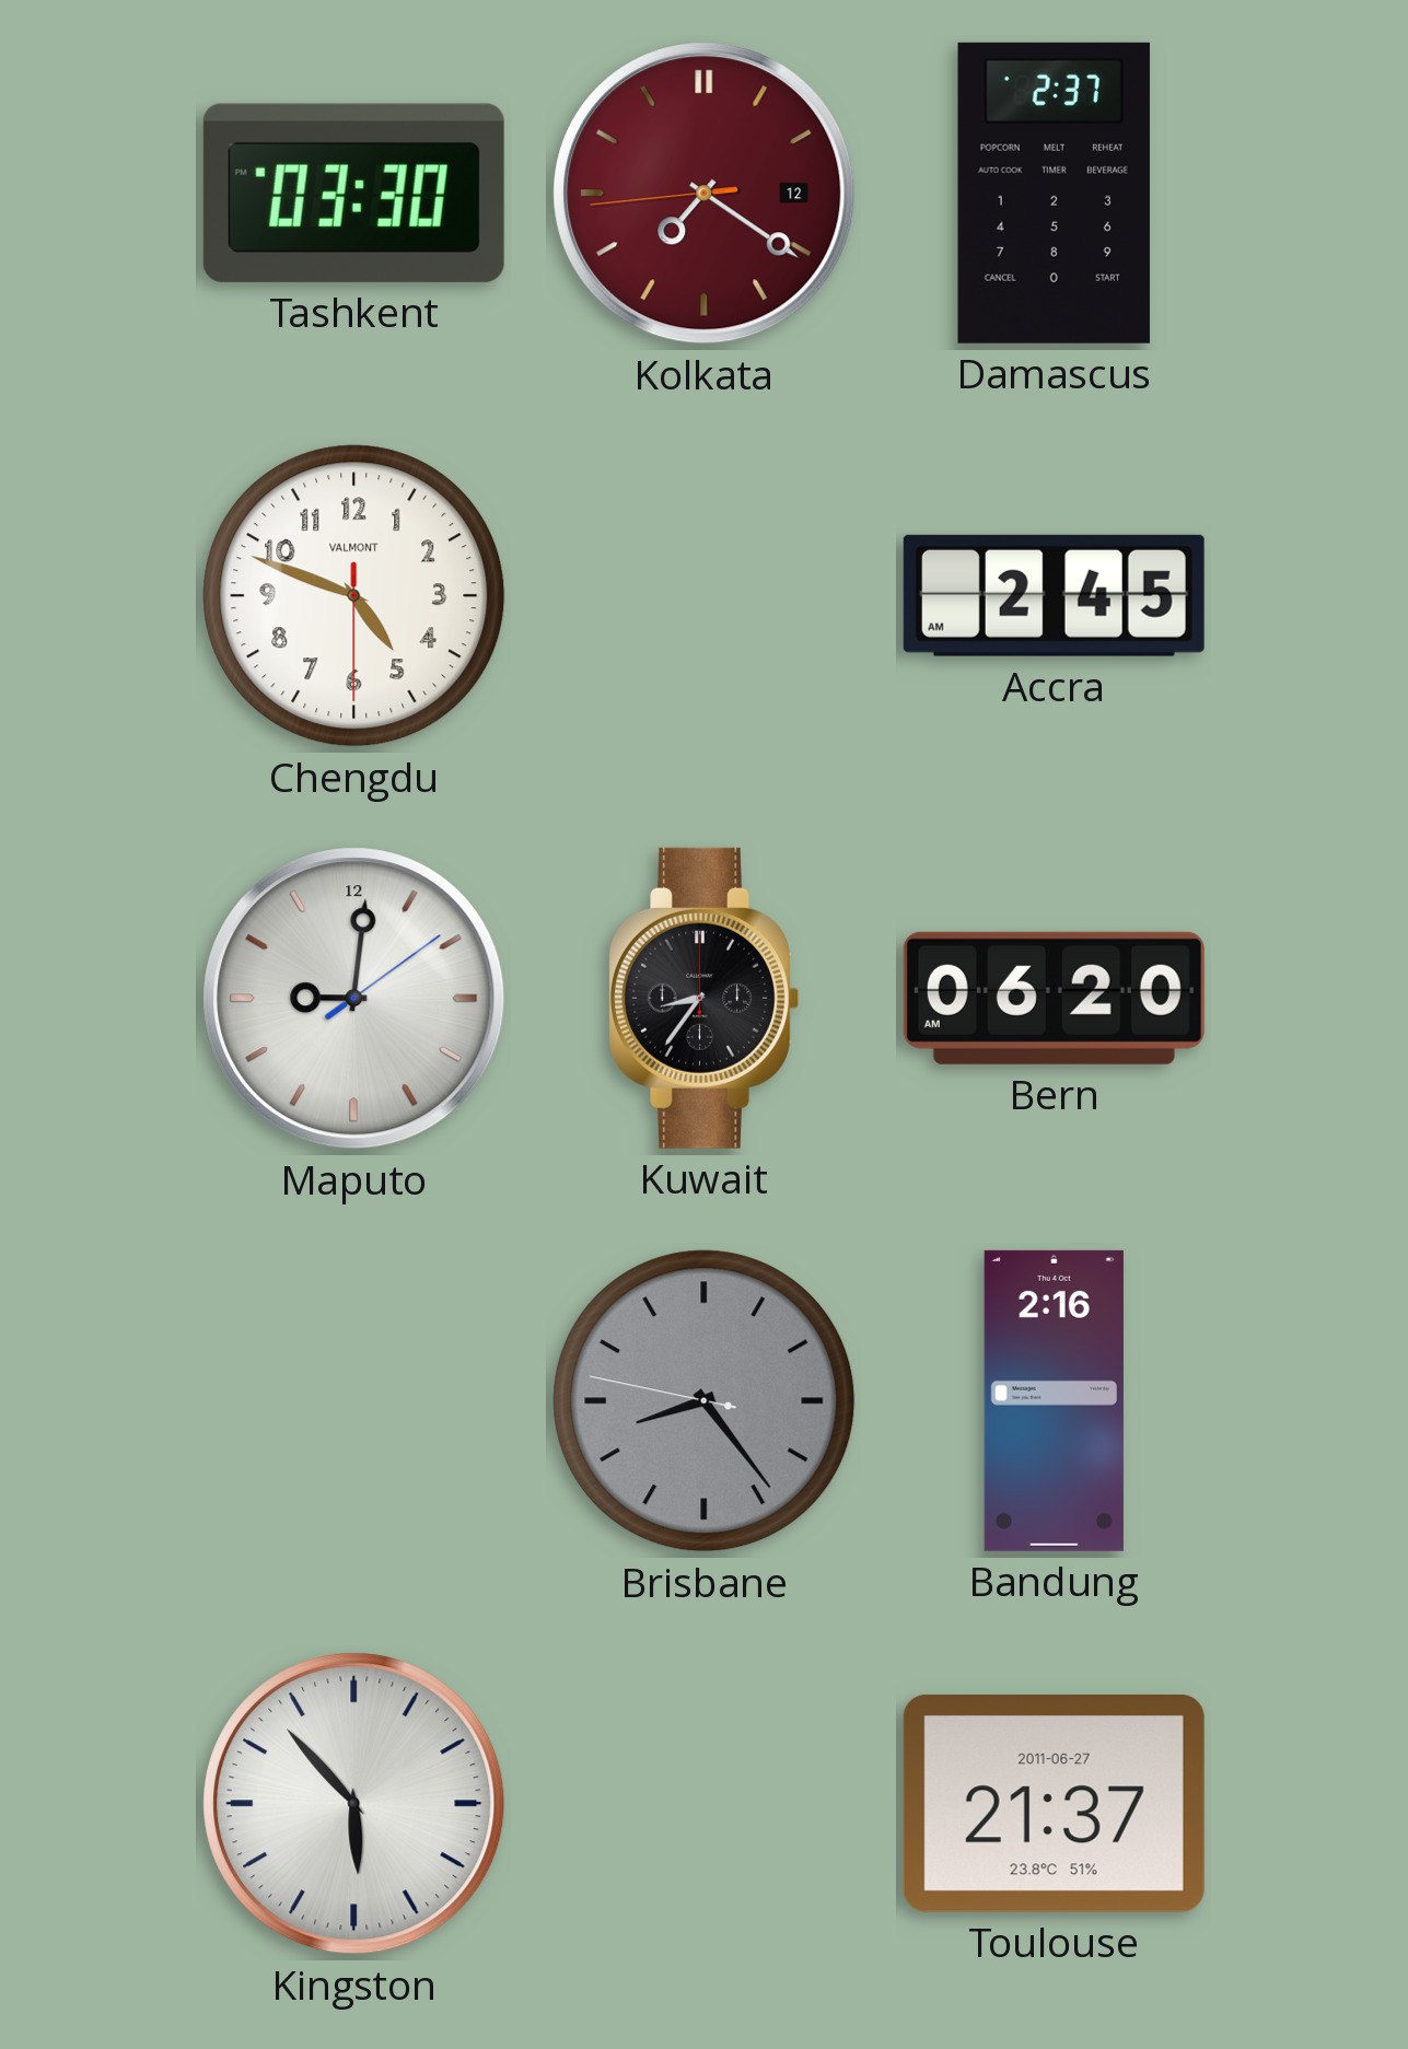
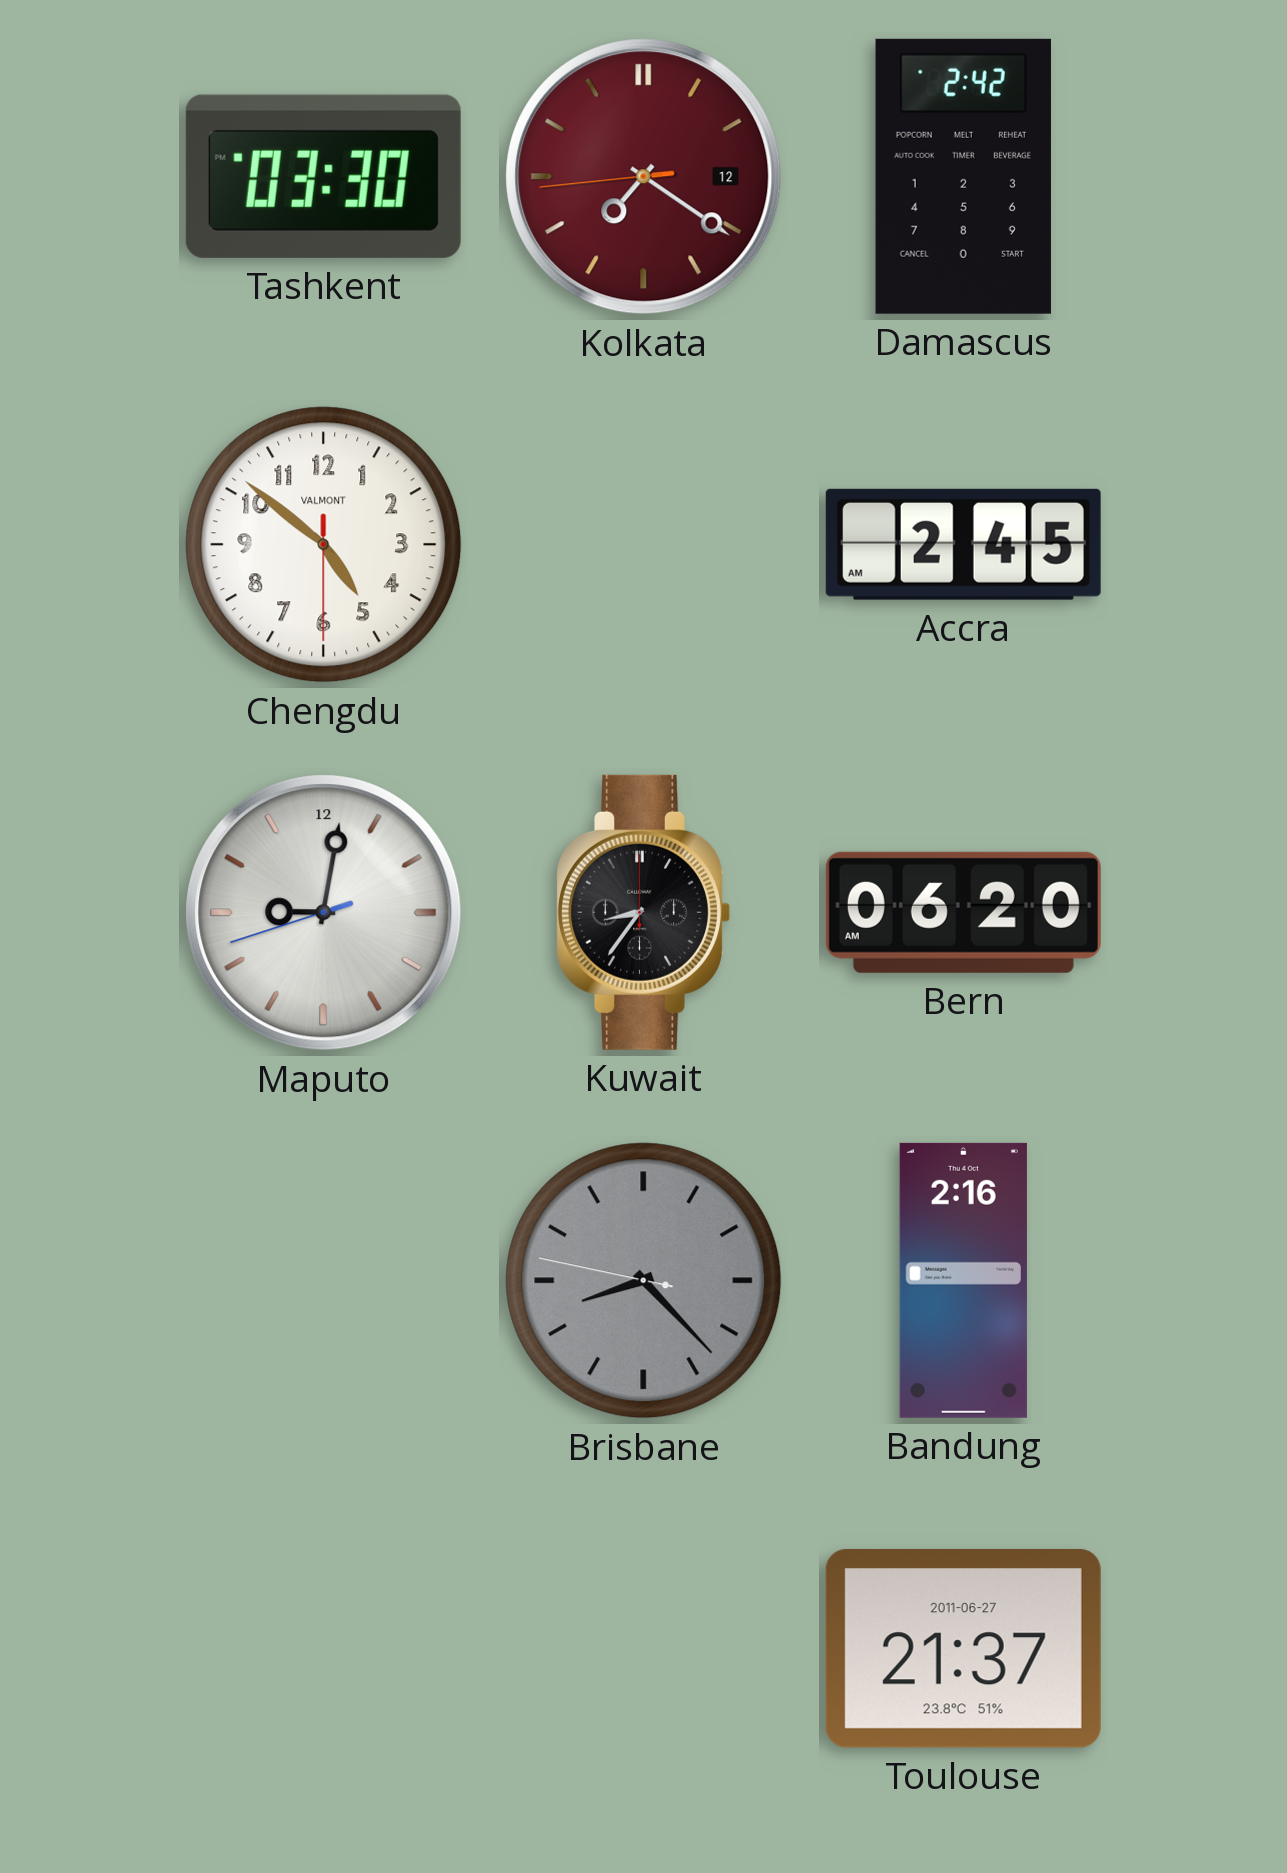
Damascus: 2:37 -> 2:42
Chengdu: 4:48 -> 4:51
Maputo: 9:01:09 -> 9:01:42
Brisbane: 8:23 -> 8:22
Kingston: 5:53 -> none
